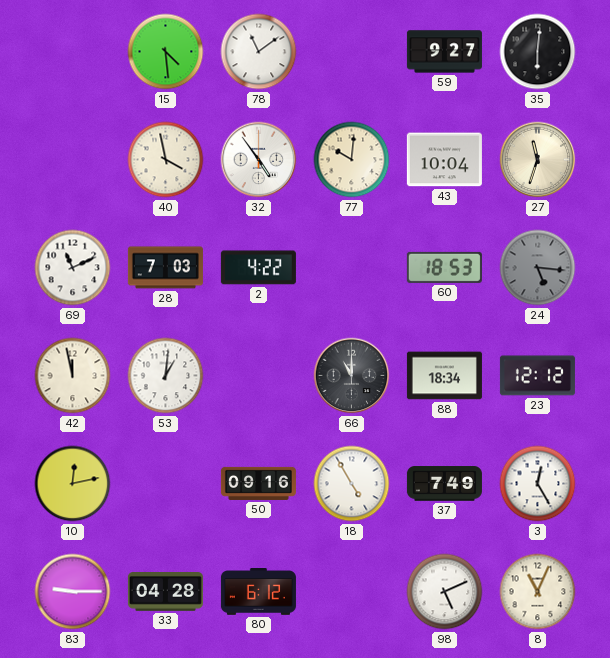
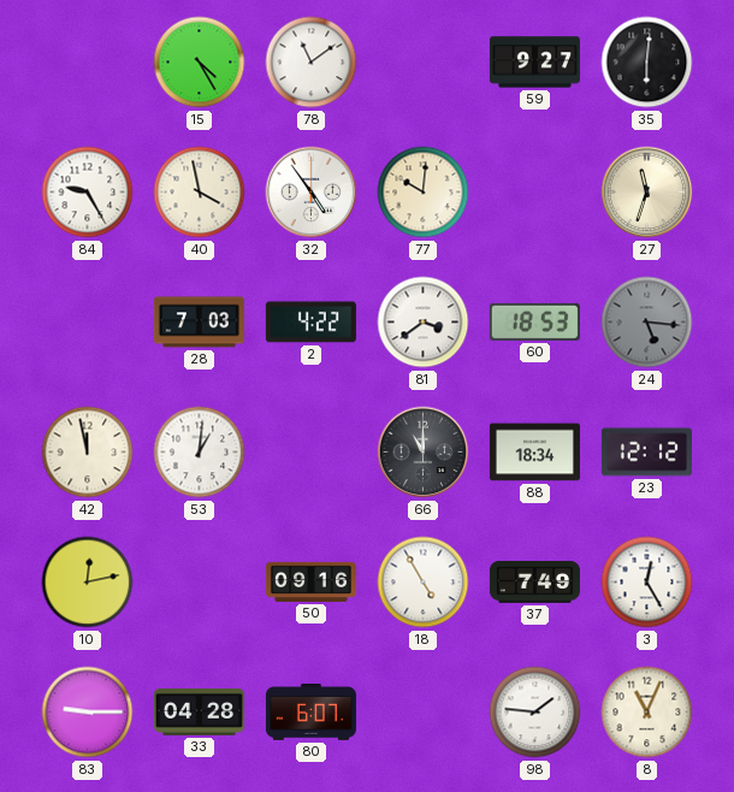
15: 4:29 -> 4:25
84: none -> 9:25
43: 10:04 -> none
69: 11:11 -> none
81: none -> 3:39
80: 6:12 -> 6:07
98: 5:11 -> 1:46
